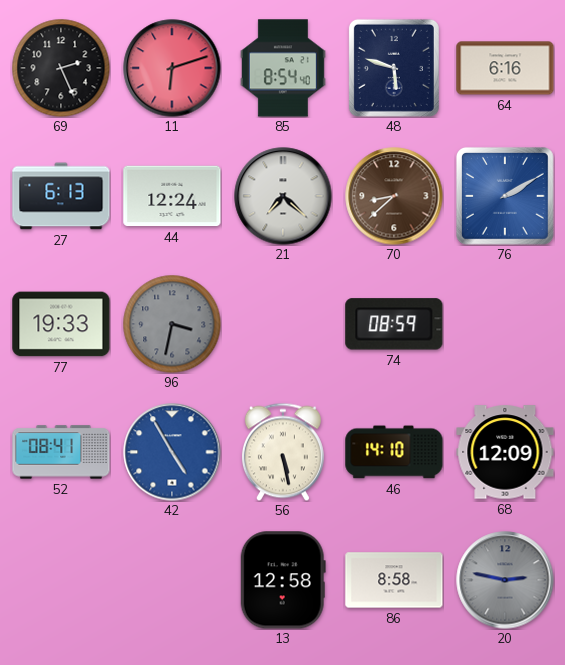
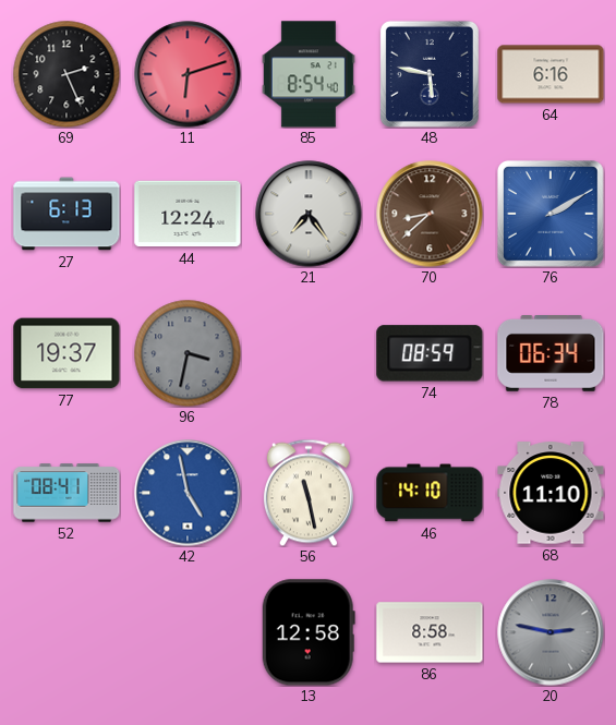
48: 5:48 -> 5:47
21: 7:22 -> 7:24
77: 19:33 -> 19:37
78: none -> 06:34
42: 4:55 -> 4:58
56: 5:28 -> 11:28
68: 12:09 -> 11:10
